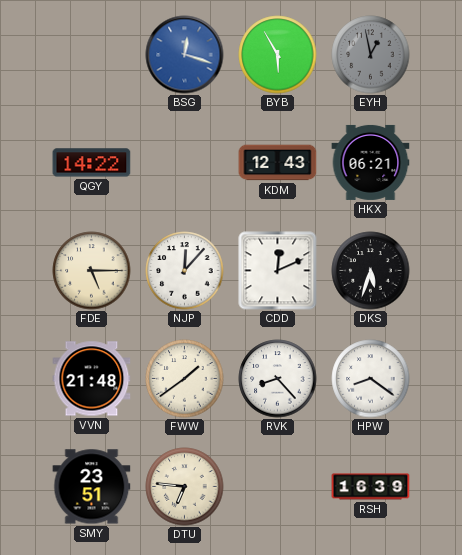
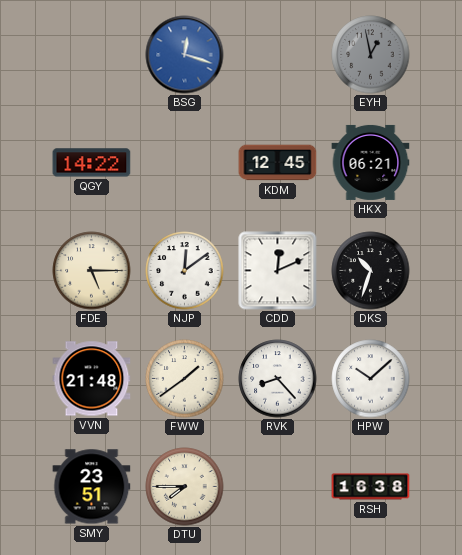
BYB: 5:55 -> none
KDM: 12:43 -> 12:45
NJP: 12:07 -> 12:09
DKS: 5:33 -> 10:33
HPW: 8:21 -> 10:08
DTU: 6:46 -> 7:45
RSH: 16:39 -> 16:38
